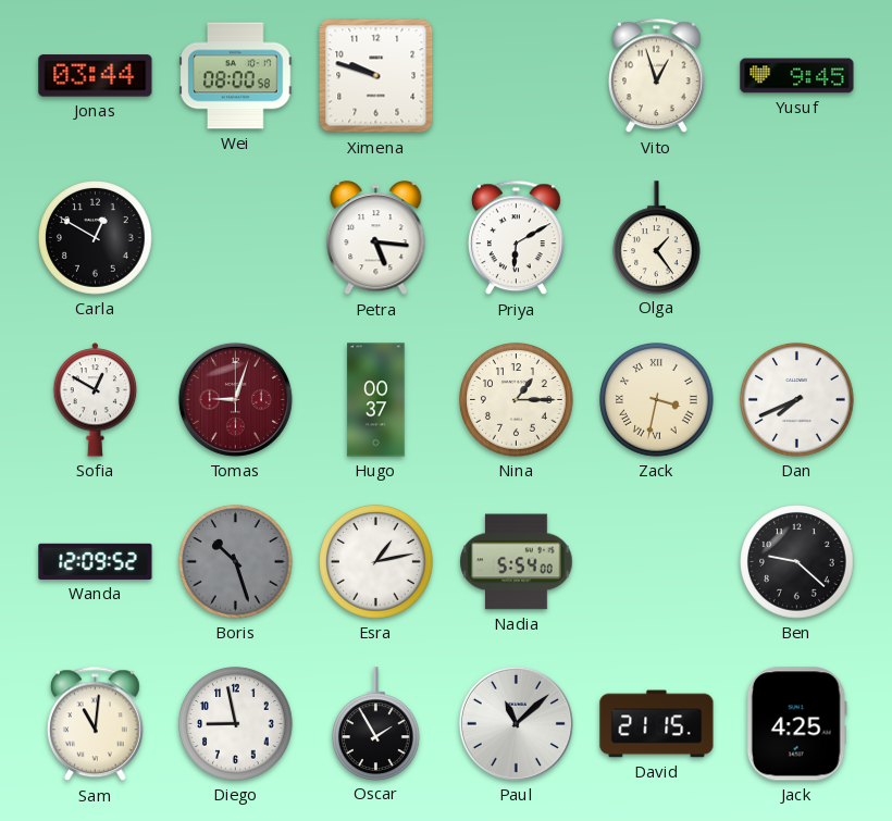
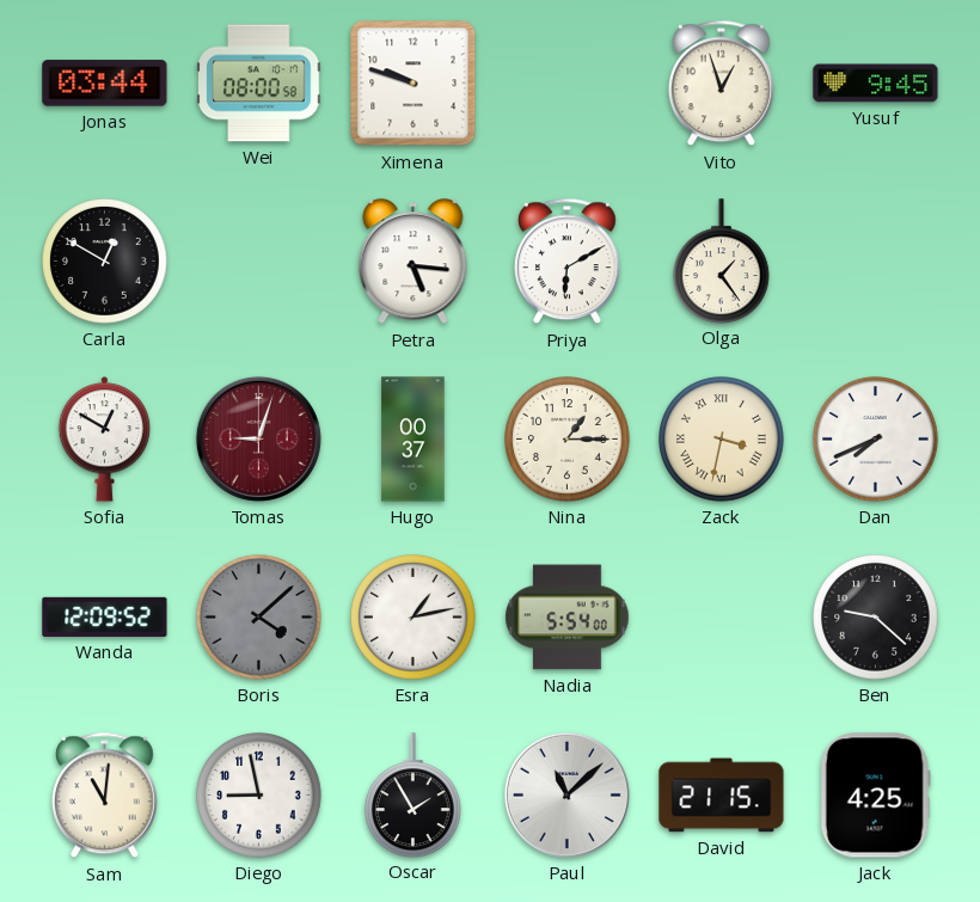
Boris: 10:27 -> 4:08
